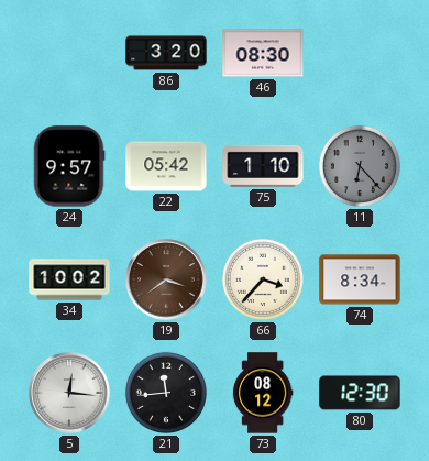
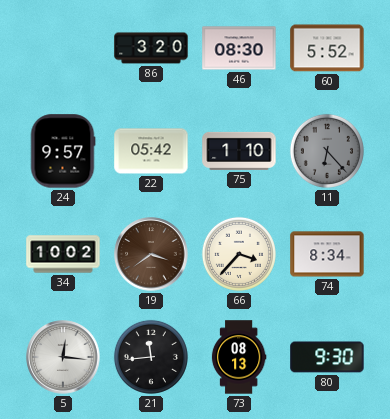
60: none -> 5:52
73: 08:12 -> 08:13
80: 12:30 -> 9:30
